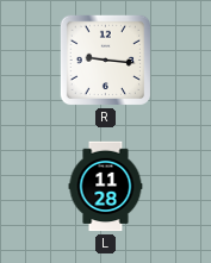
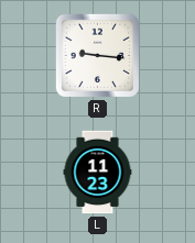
L: 11:28 -> 11:23
